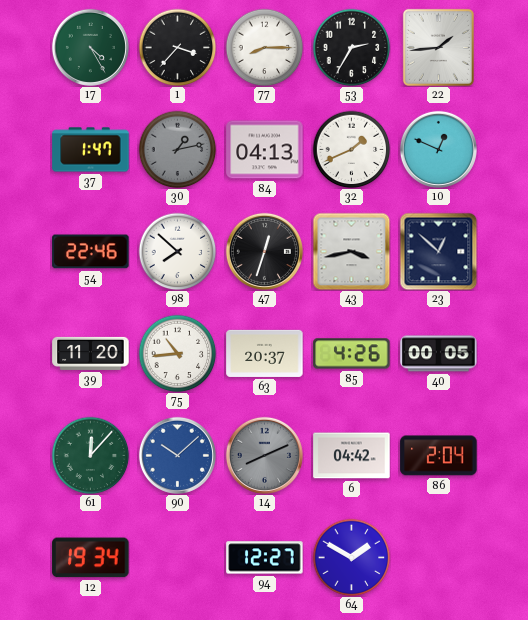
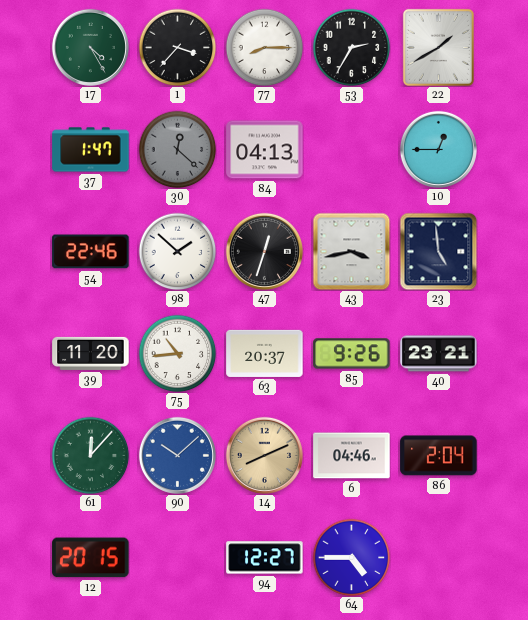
22: 1:44 -> 1:40
30: 1:13 -> 12:22
32: 1:41 -> none
10: 12:49 -> 12:45
98: 7:52 -> 1:52
23: 12:52 -> 4:59
85: 4:26 -> 9:26
40: 00:05 -> 23:21
14 dial: grey -> champagne
6: 04:42 -> 04:46
12: 19:34 -> 20:15
64: 1:50 -> 4:45
